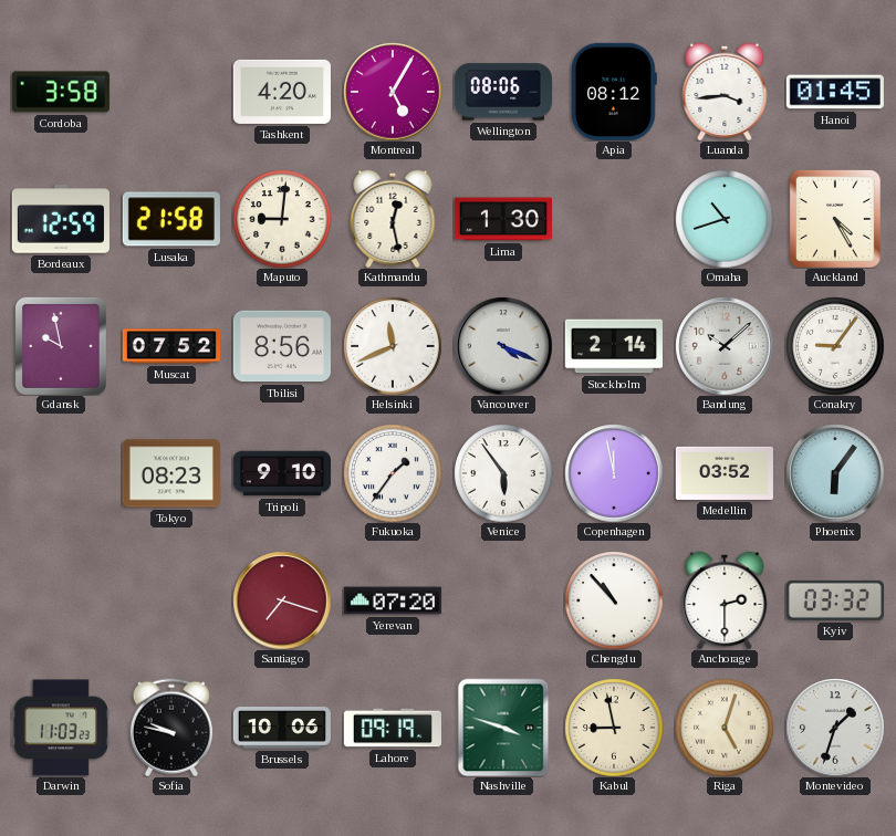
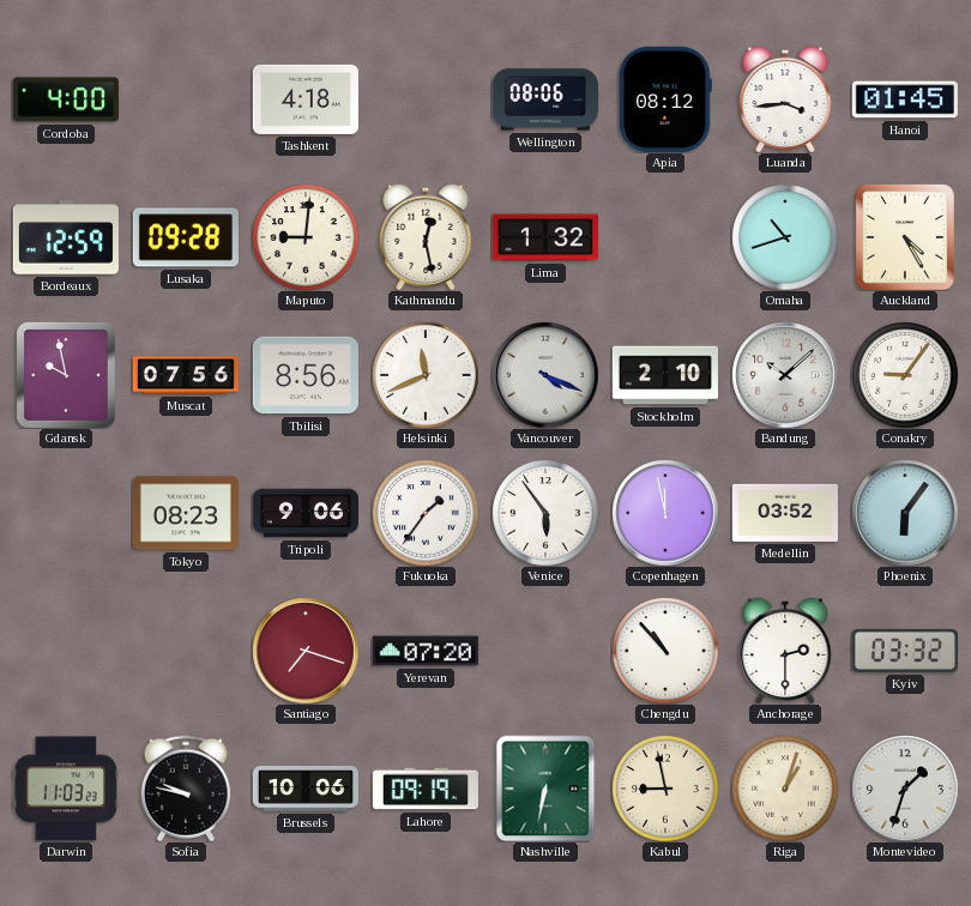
Cordoba: 3:58 -> 4:00
Tashkent: 4:20 -> 4:18
Montreal: 5:05 -> none
Lusaka: 21:58 -> 09:28
Lima: 1:30 -> 1:32
Muscat: 07:52 -> 07:56
Stockholm: 2:14 -> 2:10
Tripoli: 9:10 -> 9:06
Nashville: 3:48 -> 6:32
Riga: 5:03 -> 1:03
